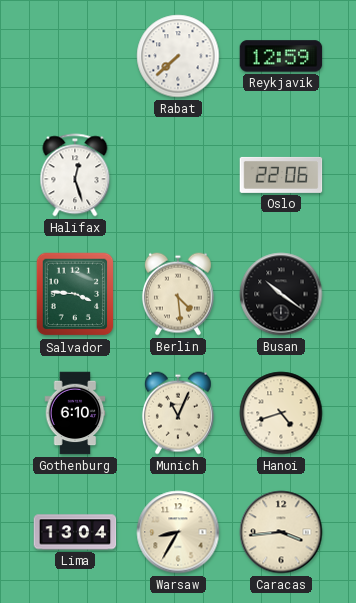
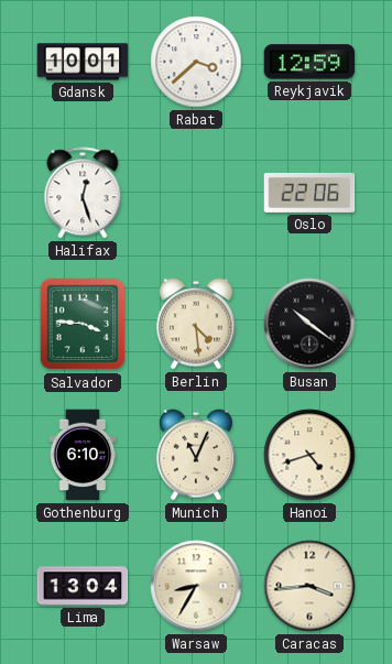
Gdansk: none -> 10:01
Rabat: 7:38 -> 3:38
